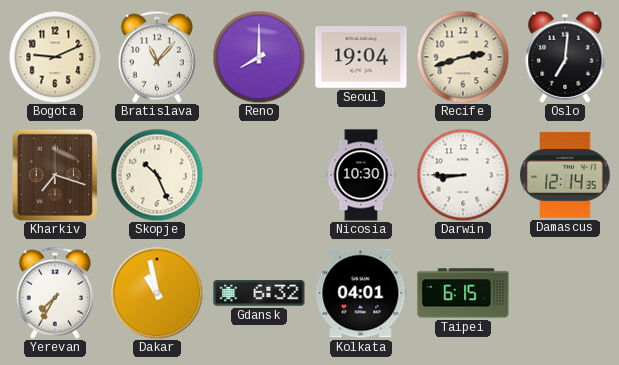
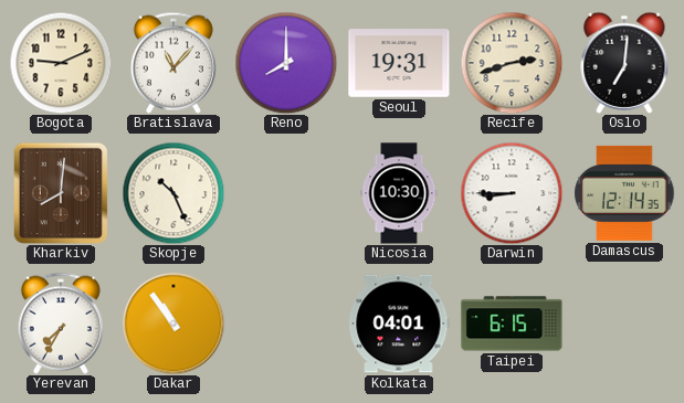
Seoul: 19:04 -> 19:31
Kharkiv: 7:18 -> 8:01
Dakar: 10:58 -> 10:54
Gdansk: 6:32 -> none
